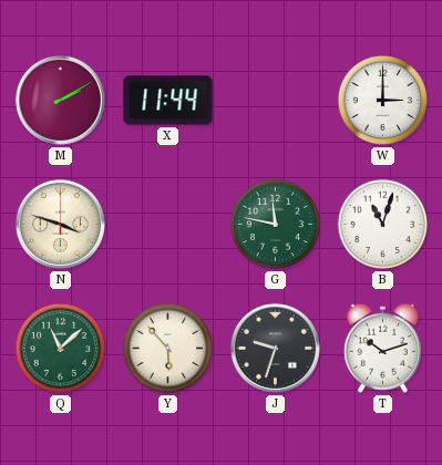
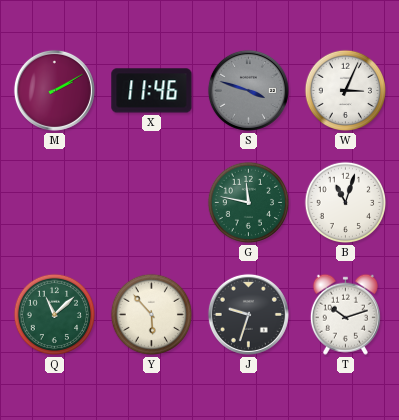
X: 11:44 -> 11:46
S: none -> 3:48
W: 3:00 -> 3:04
N: 3:48 -> none
